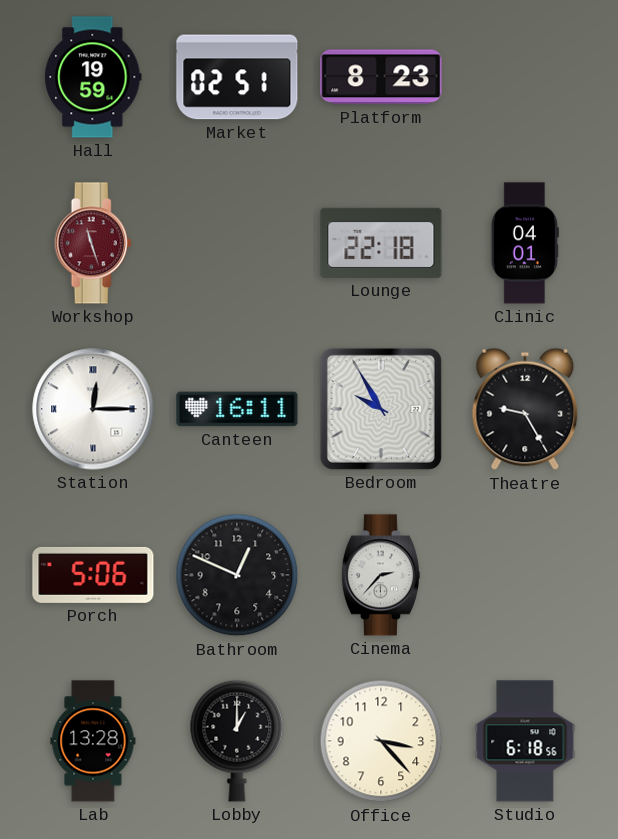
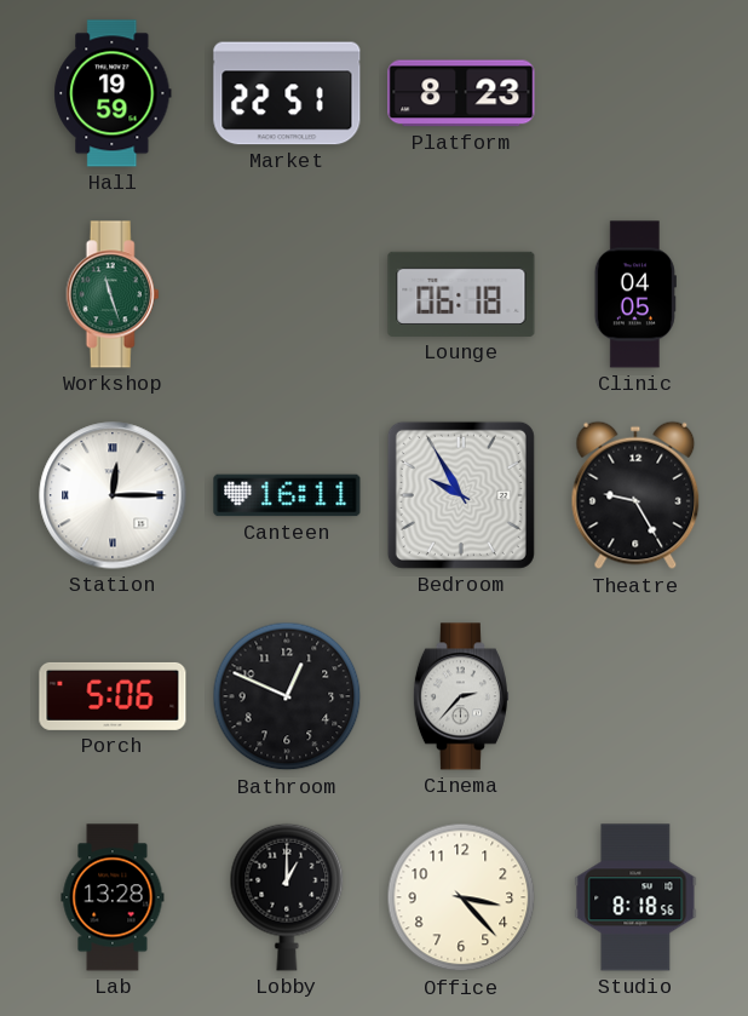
Market: 02:51 -> 22:51
Workshop dial: burgundy -> green
Lounge: 22:18 -> 06:18
Clinic: 04:01 -> 04:05
Studio: 6:18 -> 8:18
